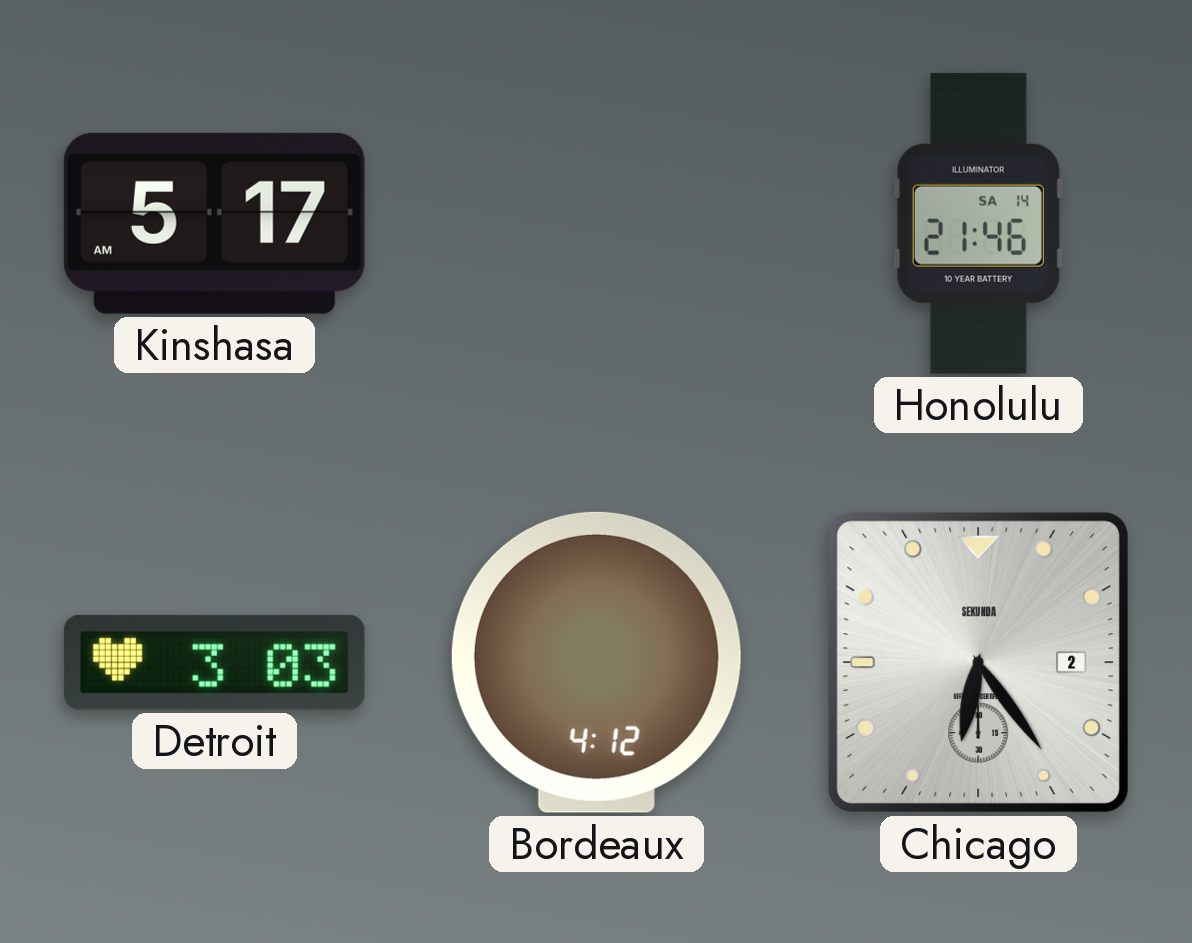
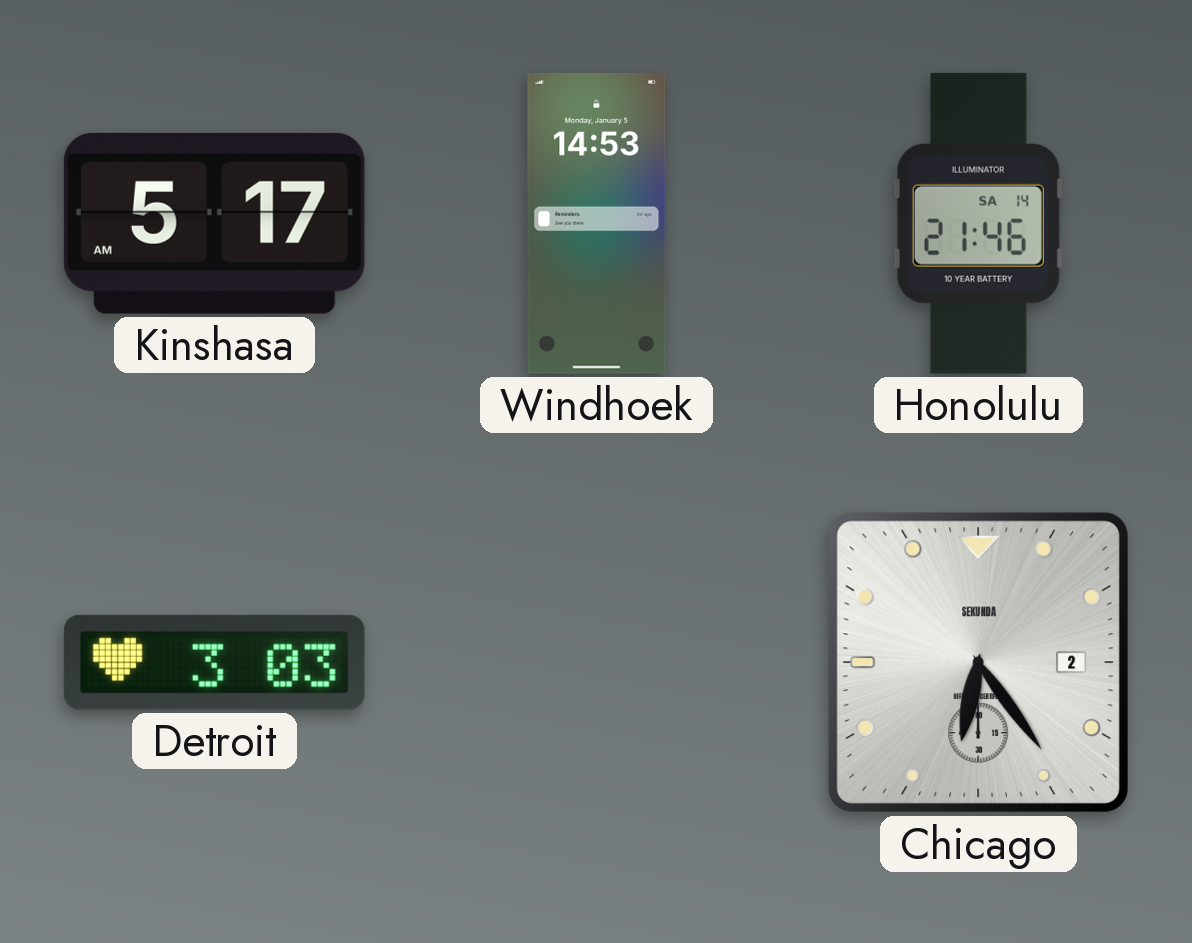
Windhoek: none -> 14:53
Bordeaux: 4:12 -> none
